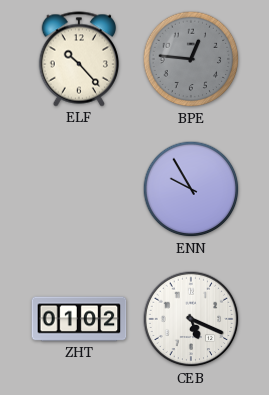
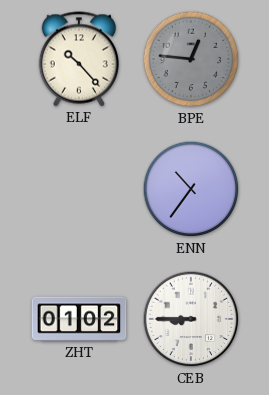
ENN: 9:55 -> 10:36
CEB: 5:19 -> 8:45
